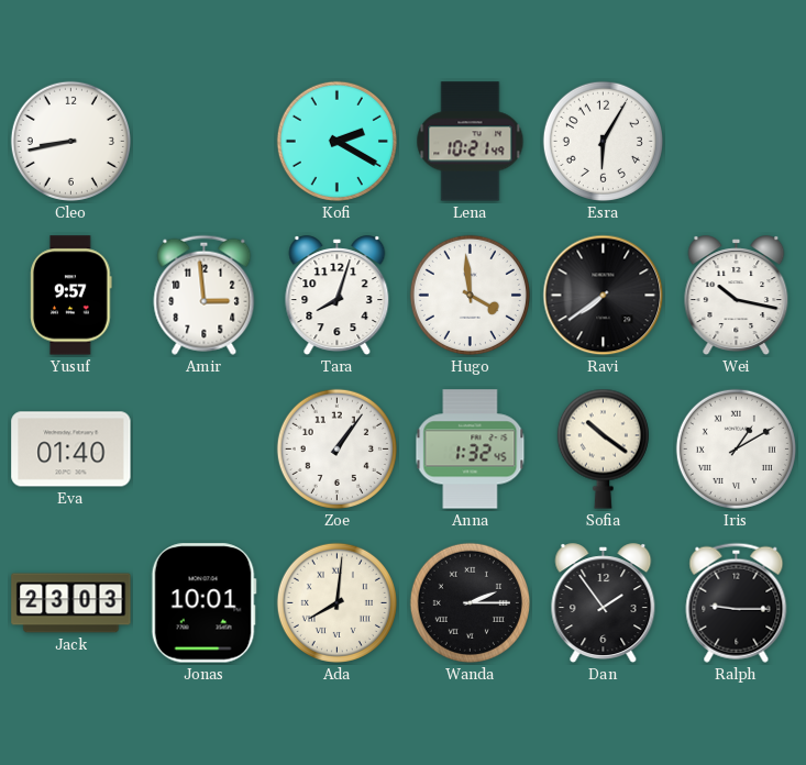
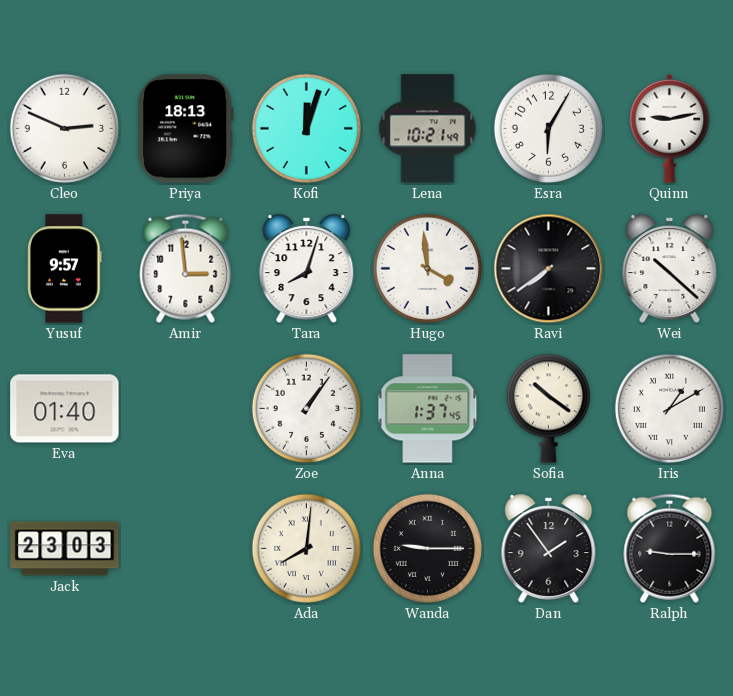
Cleo: 8:43 -> 2:49
Priya: none -> 18:13
Kofi: 2:20 -> 12:03
Quinn: none -> 9:13
Wei: 10:17 -> 10:22
Anna: 1:32 -> 1:37
Jonas: 10:01 -> none
Wanda: 2:15 -> 9:15
